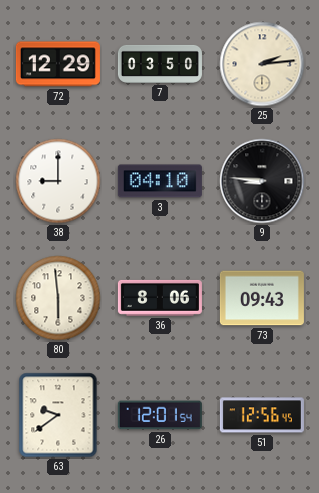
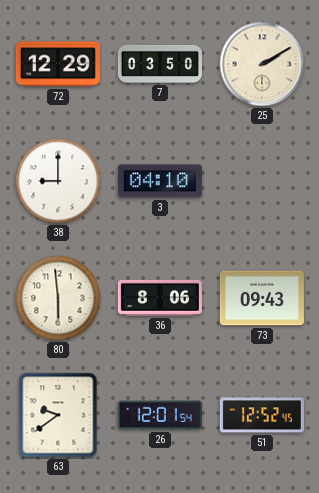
25: 2:14 -> 2:10
9: 8:46 -> none
51: 12:56 -> 12:52
